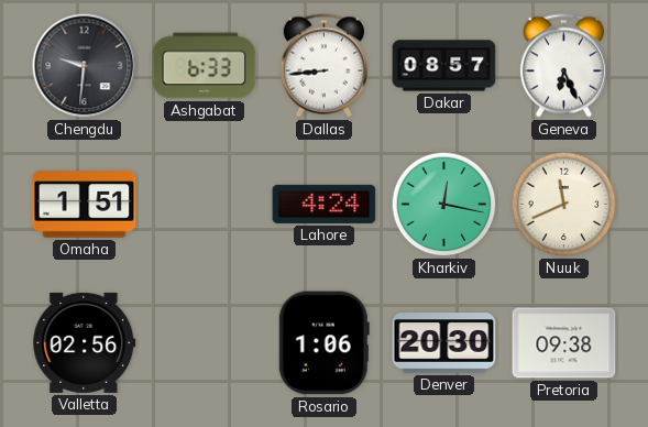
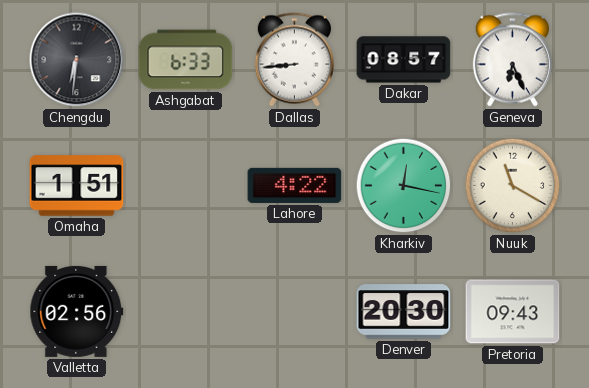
Chengdu: 9:31 -> 6:31
Lahore: 4:24 -> 4:22
Nuuk: 11:41 -> 11:20
Rosario: 1:06 -> none
Pretoria: 09:38 -> 09:43
